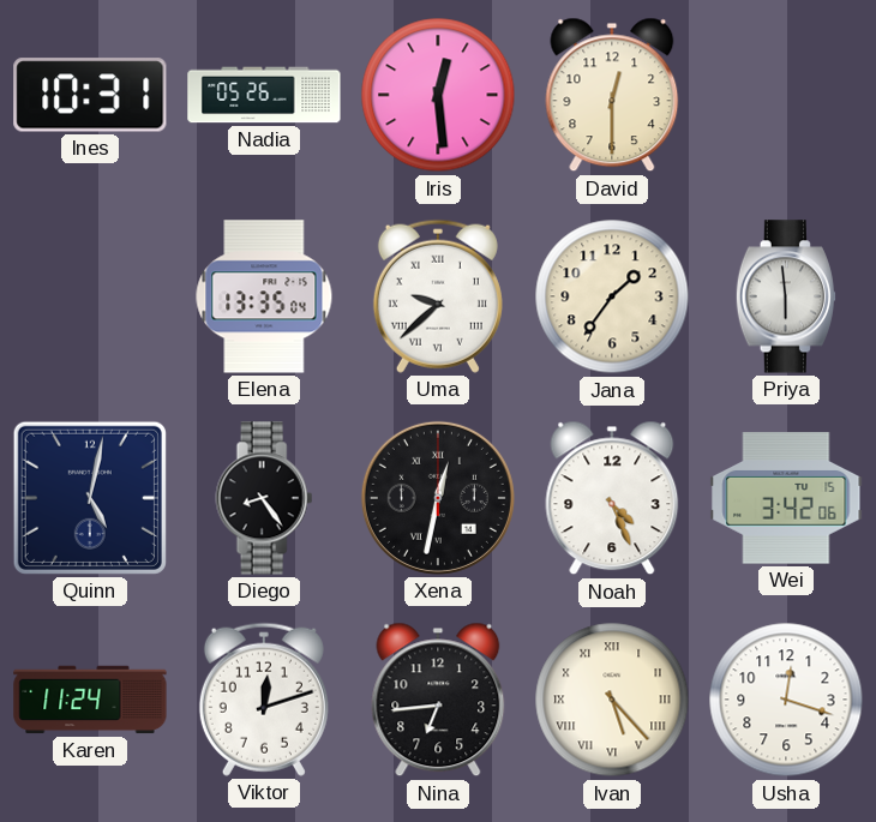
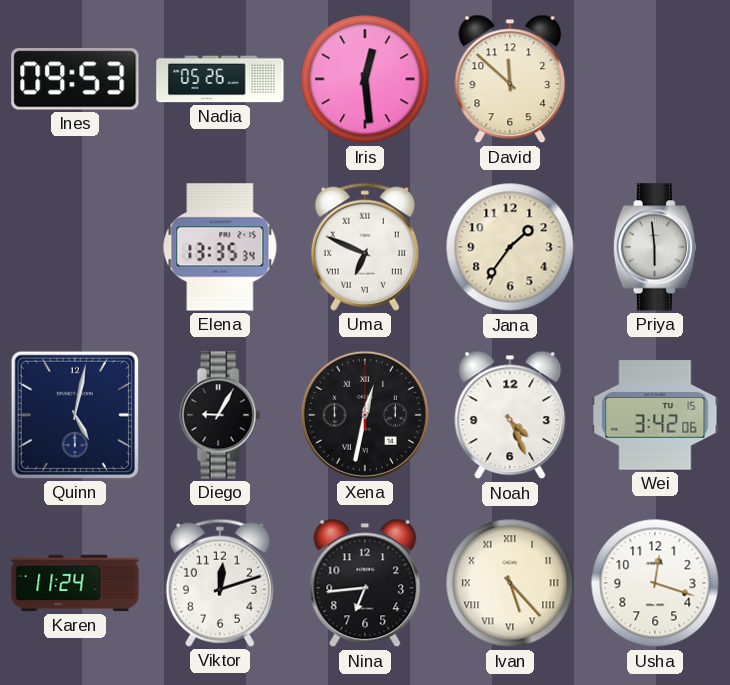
Ines: 10:31 -> 09:53
David: 12:30 -> 11:52
Elena: 13:35:04 -> 13:35:34
Uma: 9:38 -> 6:49
Diego: 8:24 -> 9:05
